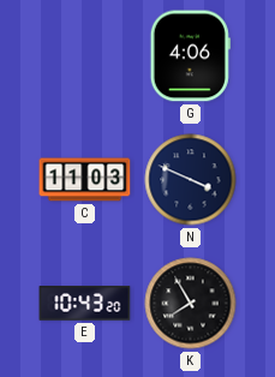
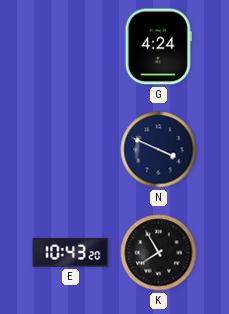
G: 4:06 -> 4:24
C: 11:03 -> none
